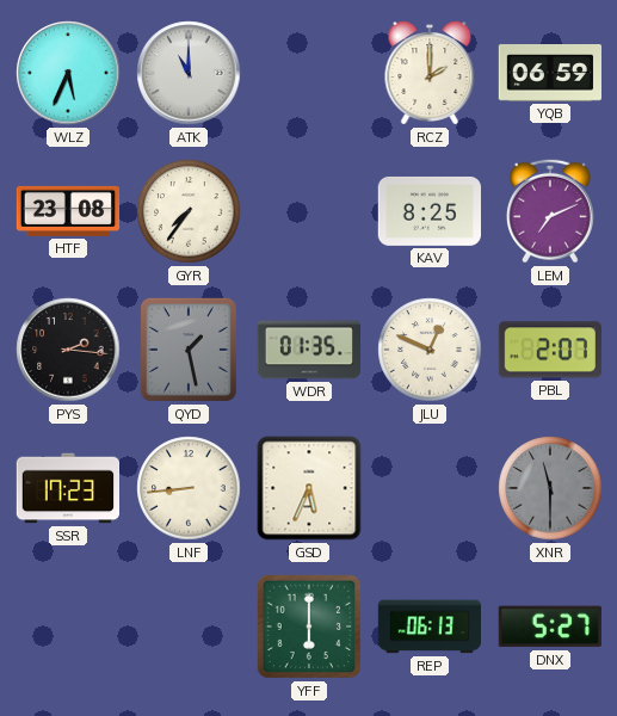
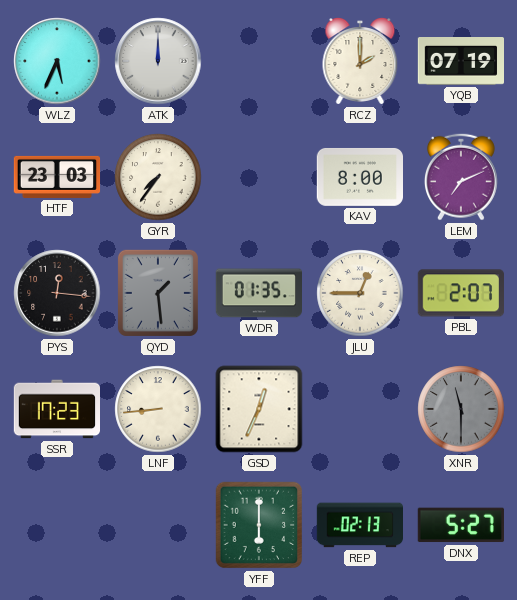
ATK: 11:00 -> 12:00
YQB: 06:59 -> 07:19
HTF: 23:08 -> 23:03
KAV: 8:25 -> 8:00
PYS: 2:16 -> 12:16
QYD: 1:28 -> 1:29
JLU: 12:49 -> 12:45
GSD: 5:34 -> 12:34
REP: 06:13 -> 02:13
